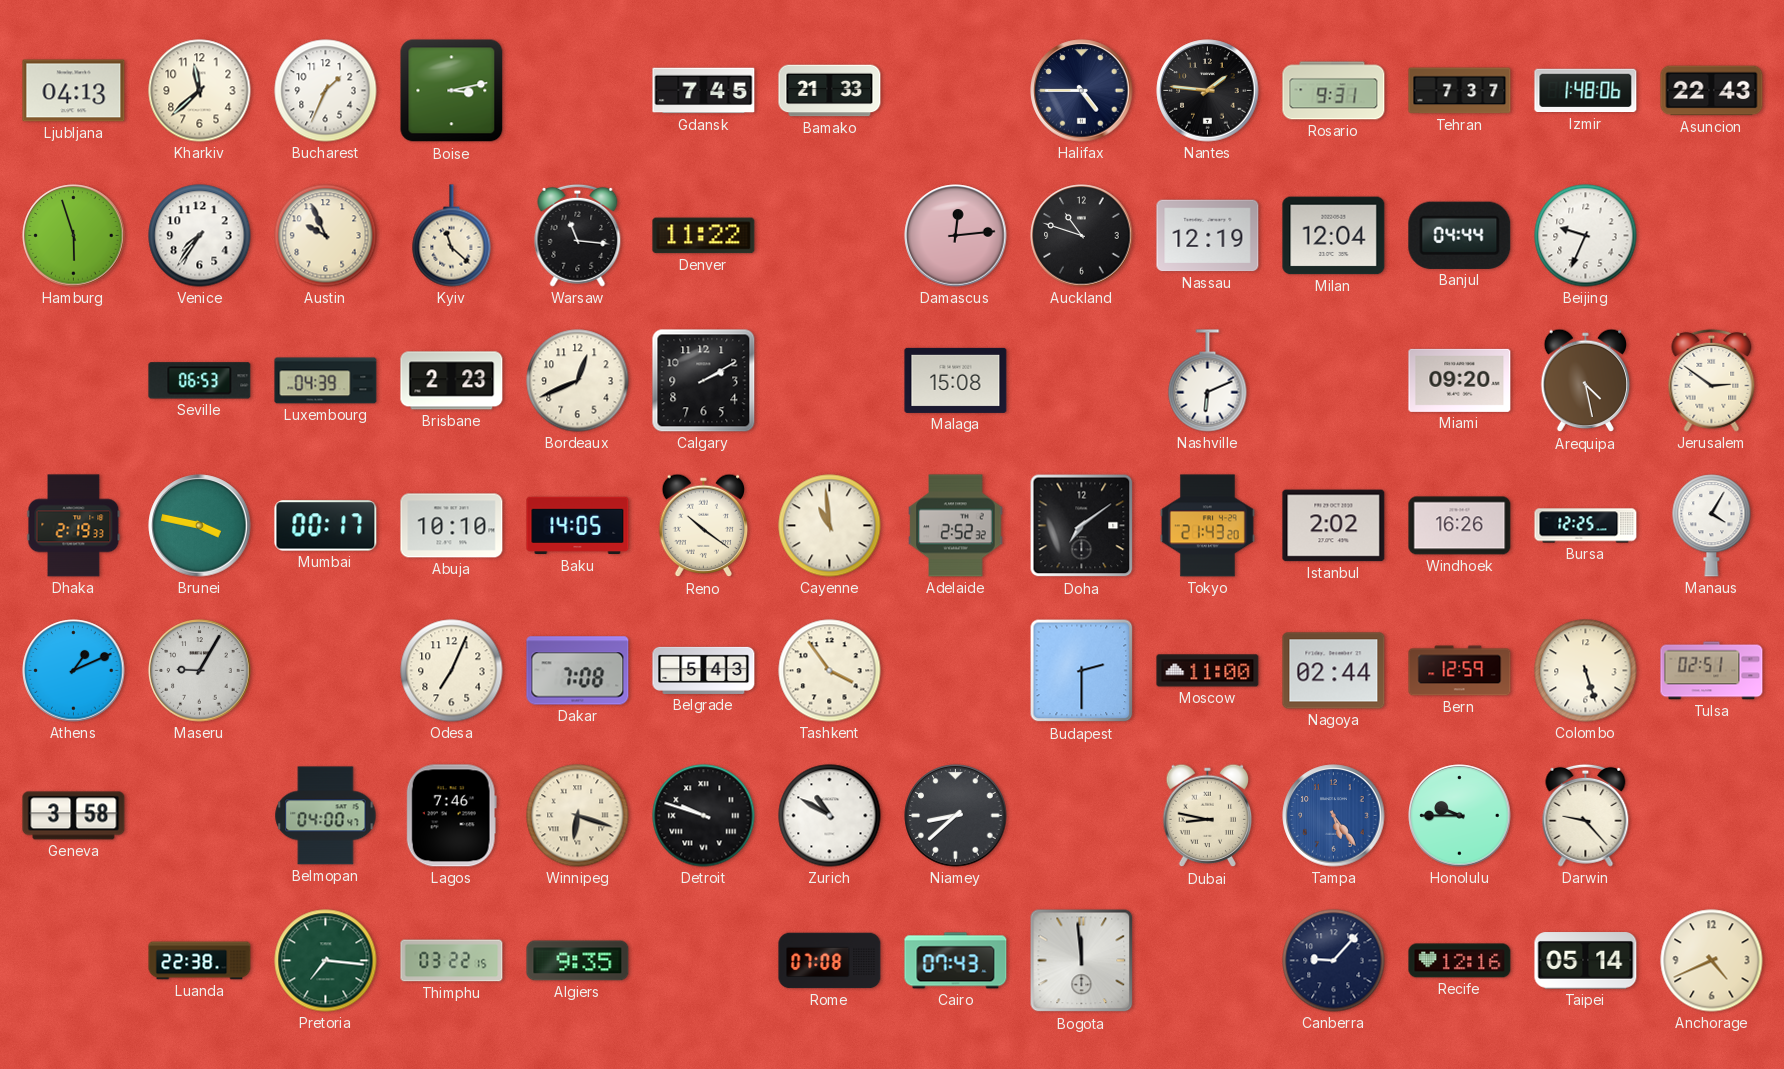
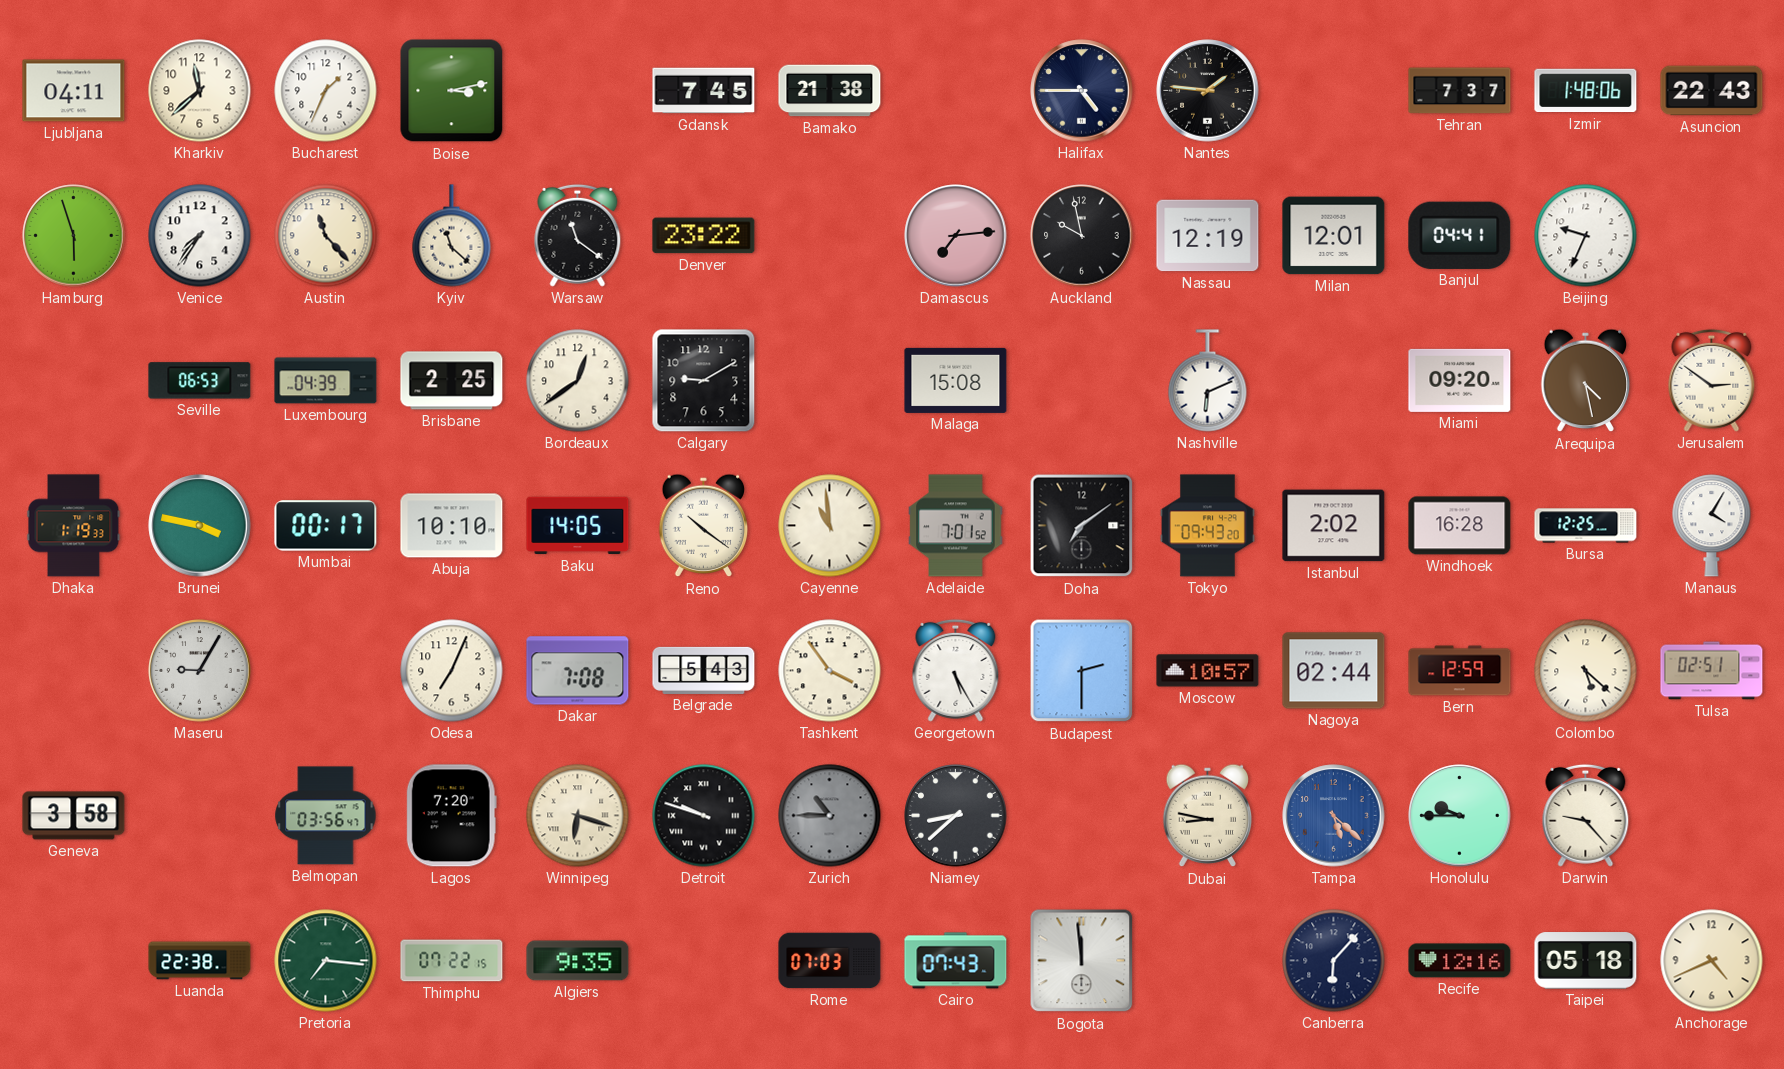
Ljubljana: 04:13 -> 04:11
Bamako: 21:33 -> 21:38
Rosario: 9:31 -> none
Austin: 9:56 -> 11:23
Warsaw: 11:16 -> 11:21
Denver: 11:22 -> 23:22
Damascus: 12:14 -> 7:14
Auckland: 10:48 -> 9:58
Milan: 12:04 -> 12:01
Banjul: 04:44 -> 04:41
Brisbane: 2:23 -> 2:25
Bordeaux: 12:41 -> 12:39
Calgary: 2:10 -> 9:10
Dhaka: 2:19 -> 1:19
Adelaide: 2:52 -> 7:01
Tokyo: 21:43 -> 09:43
Windhoek: 16:26 -> 16:28
Athens: 1:11 -> none
Georgetown: none -> 5:25
Moscow: 11:00 -> 10:57
Colombo: 5:27 -> 5:22
Belmopan: 04:00 -> 03:56
Lagos: 7:46 -> 7:20
Zurich: 10:50 -> 10:45
Zurich dial: white -> grey
Tampa: 5:24 -> 5:22
Thimphu: 03:22 -> 07:22
Rome: 07:08 -> 07:03
Canberra: 9:07 -> 6:07
Taipei: 05:14 -> 05:18
